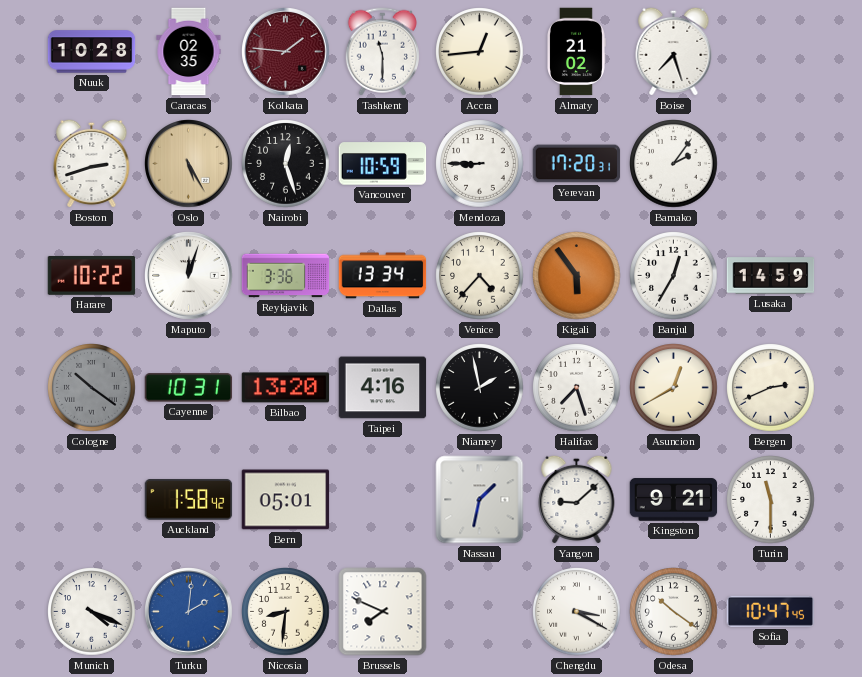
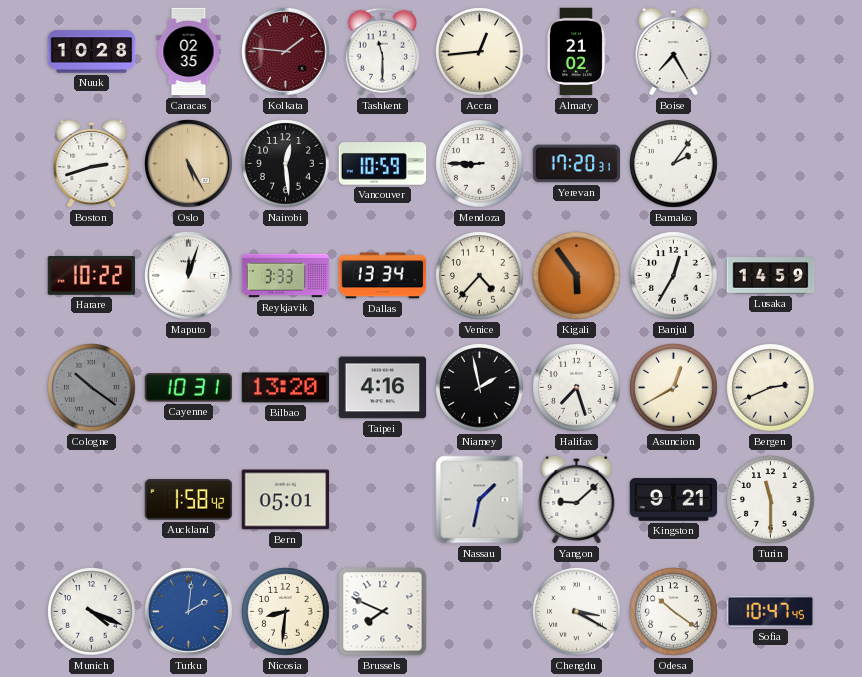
Boise: 7:27 -> 7:25
Nairobi: 12:27 -> 12:29
Reykjavik: 3:36 -> 3:33
